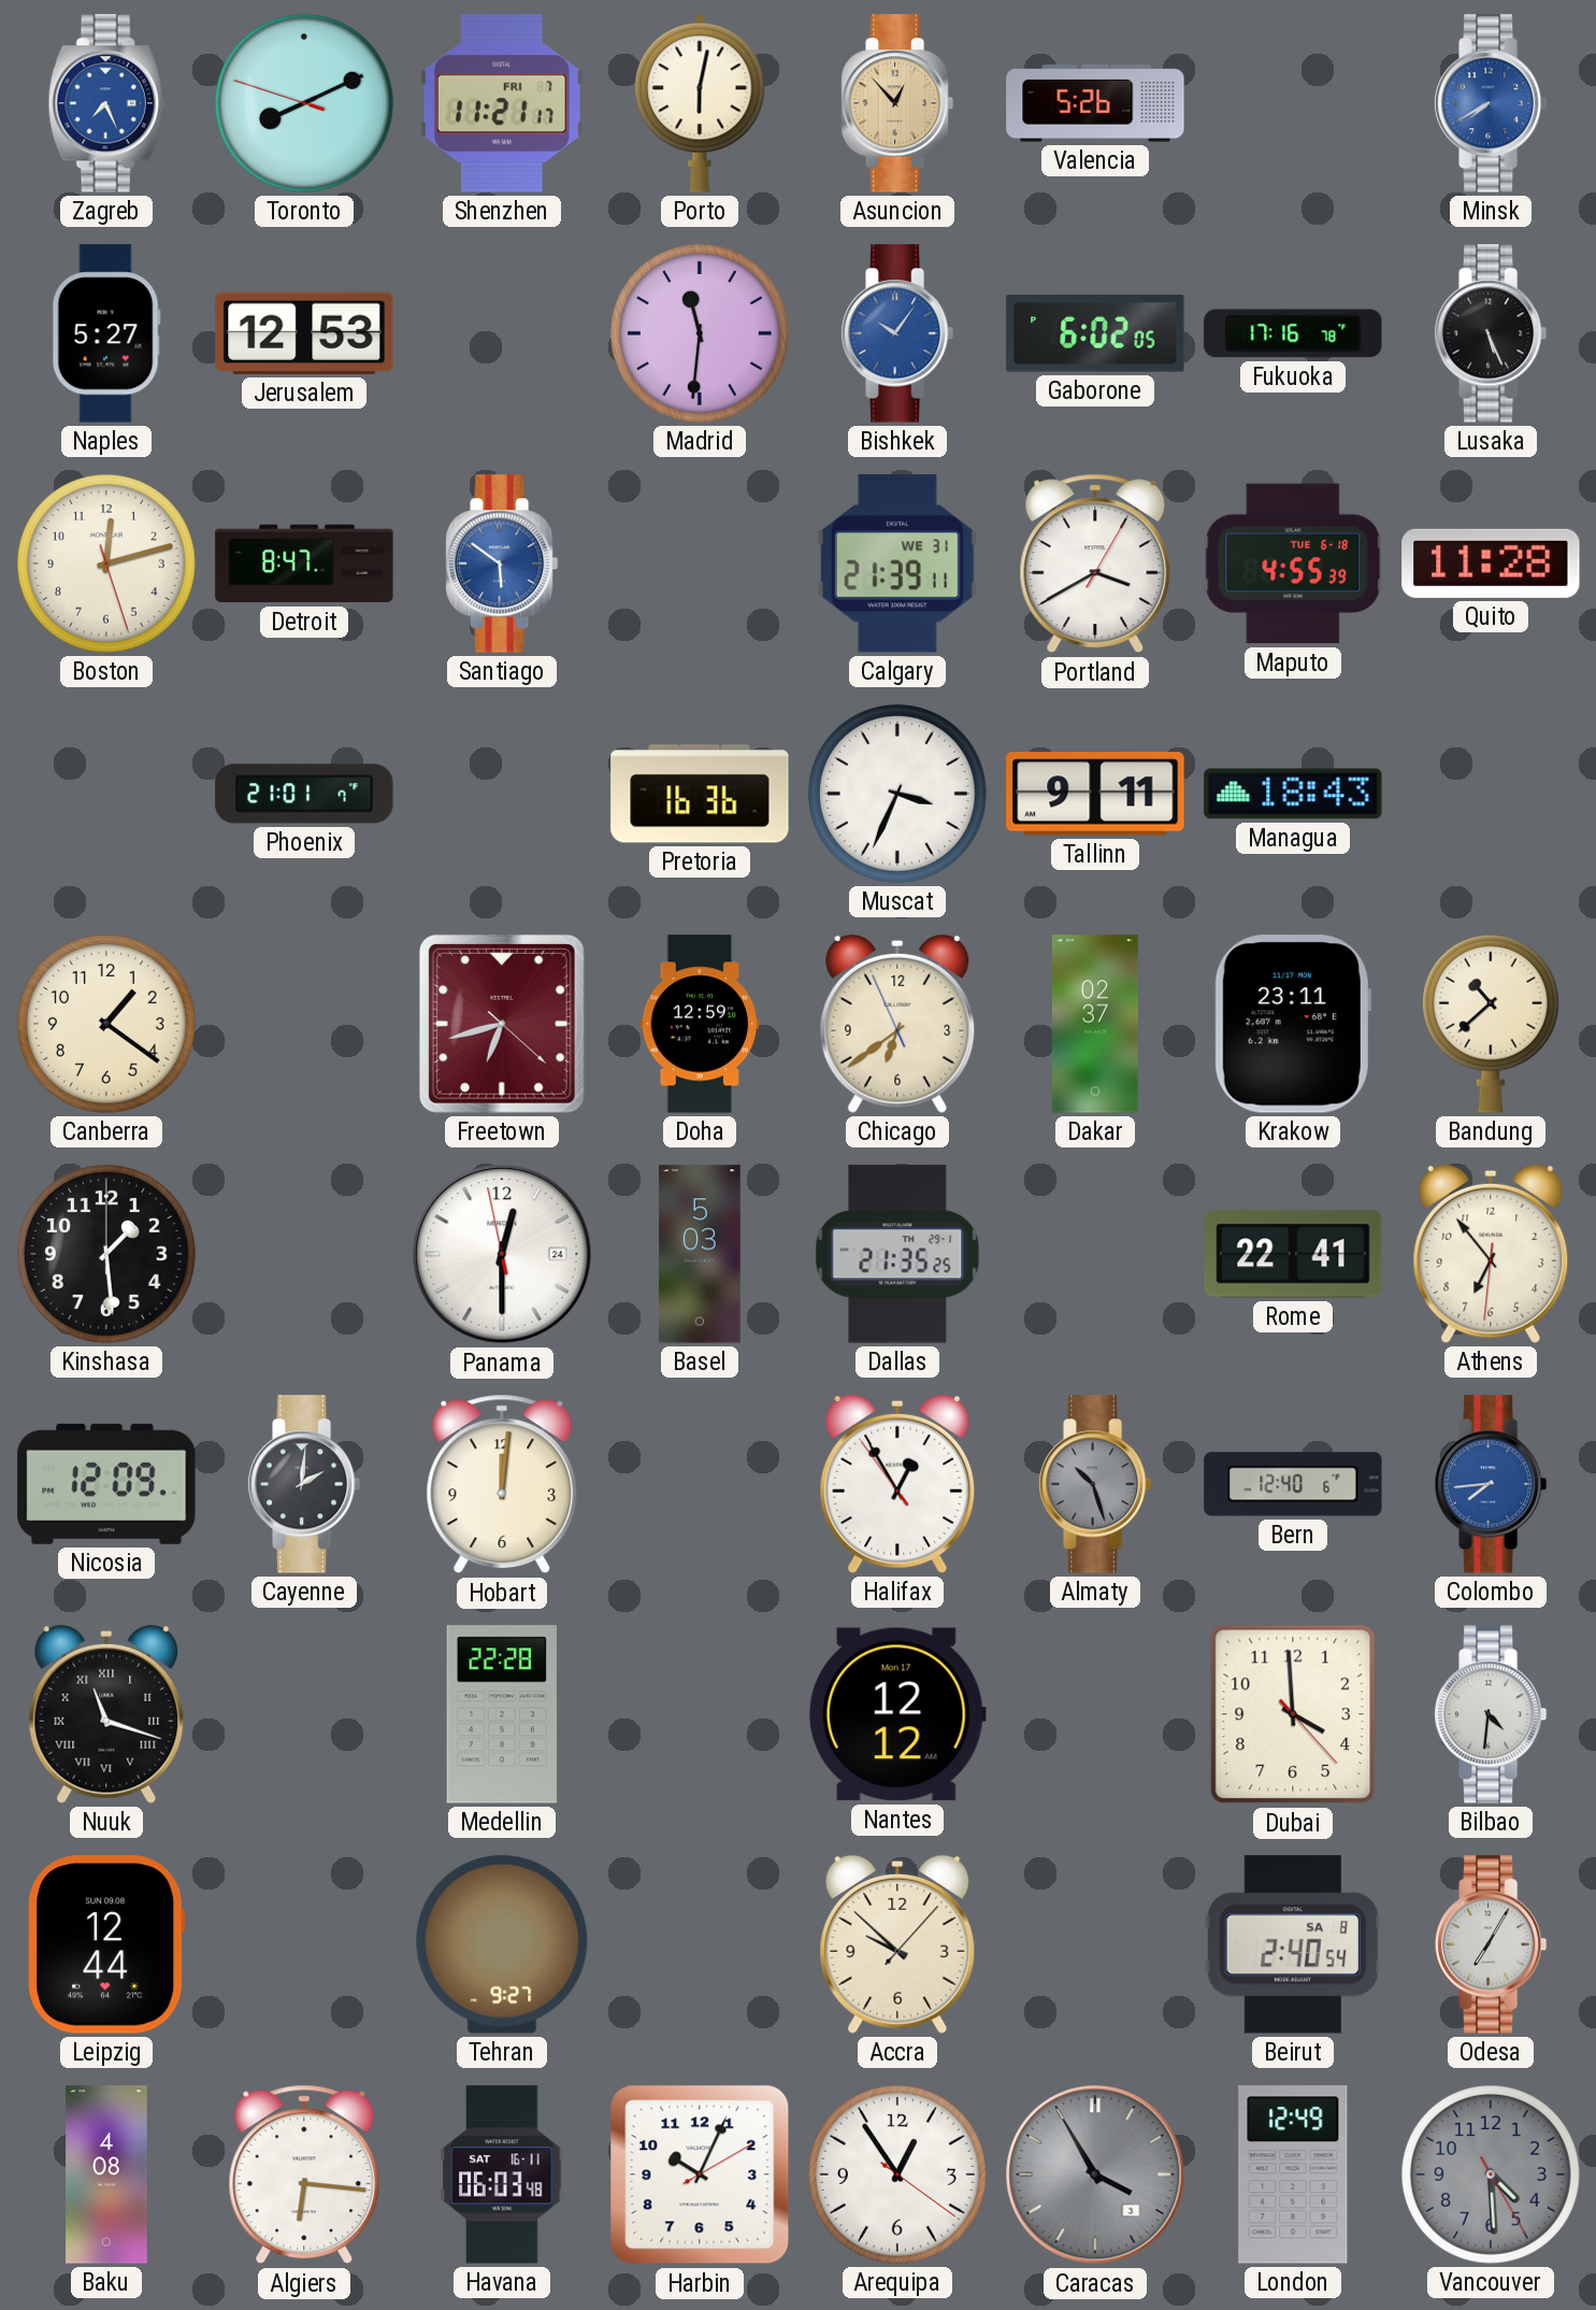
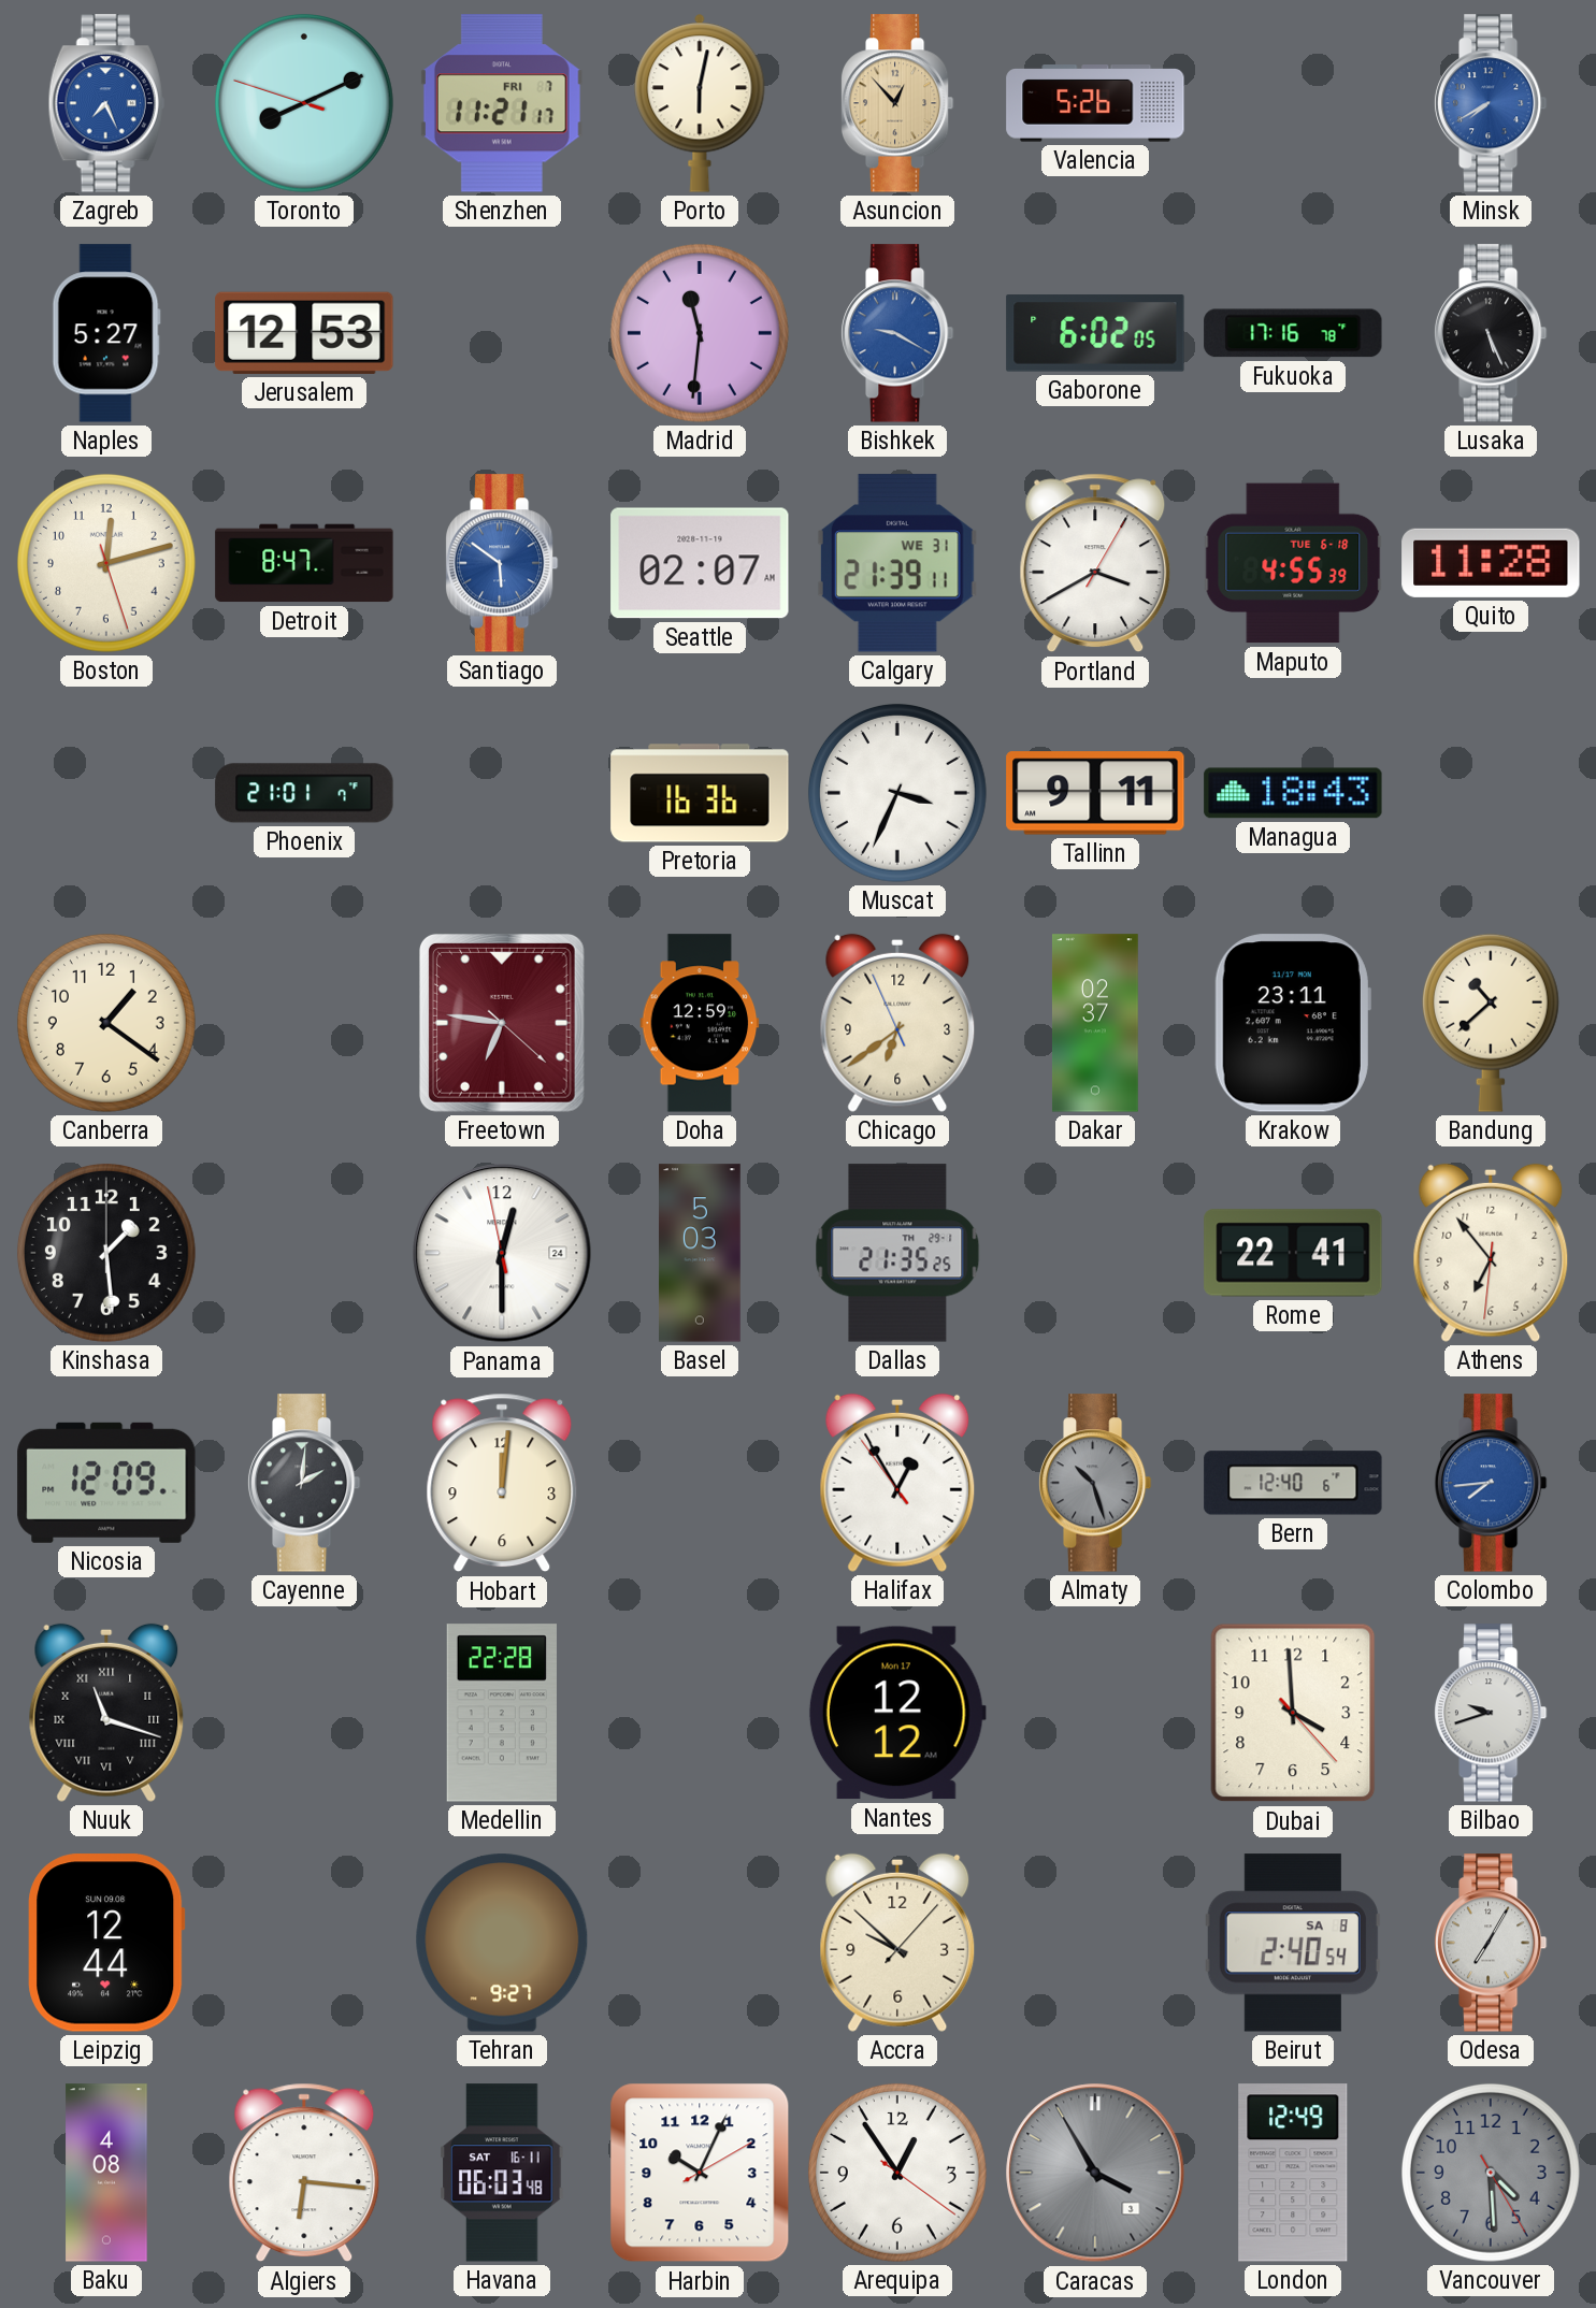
Bishkek: 10:06 -> 9:20
Seattle: none -> 02:07
Freetown: 6:42 -> 6:46
Bilbao: 4:31 -> 9:42
